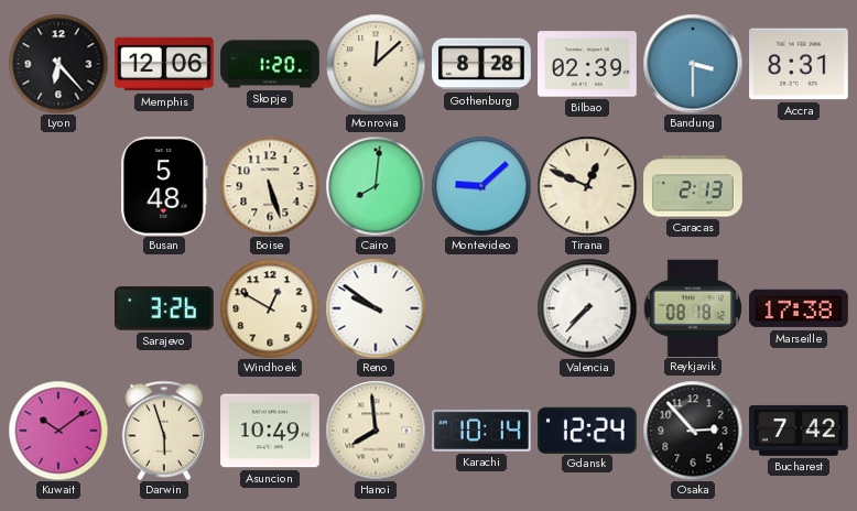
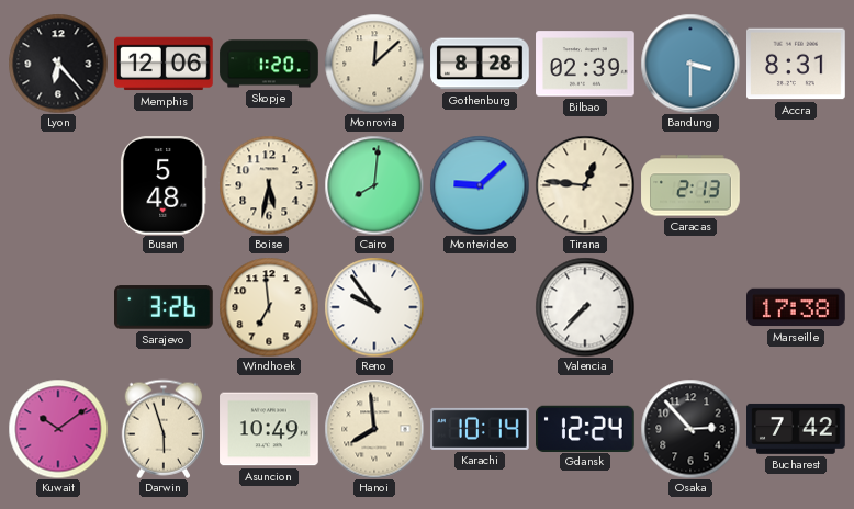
Boise: 5:27 -> 5:32
Tirana: 12:49 -> 12:46
Windhoek: 12:50 -> 6:59
Reno: 9:51 -> 9:54
Reykjavik: 08:18 -> none
